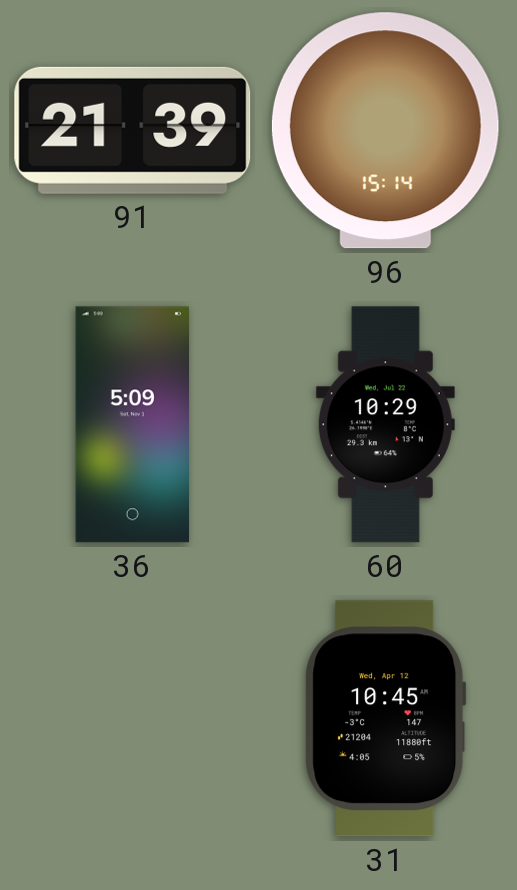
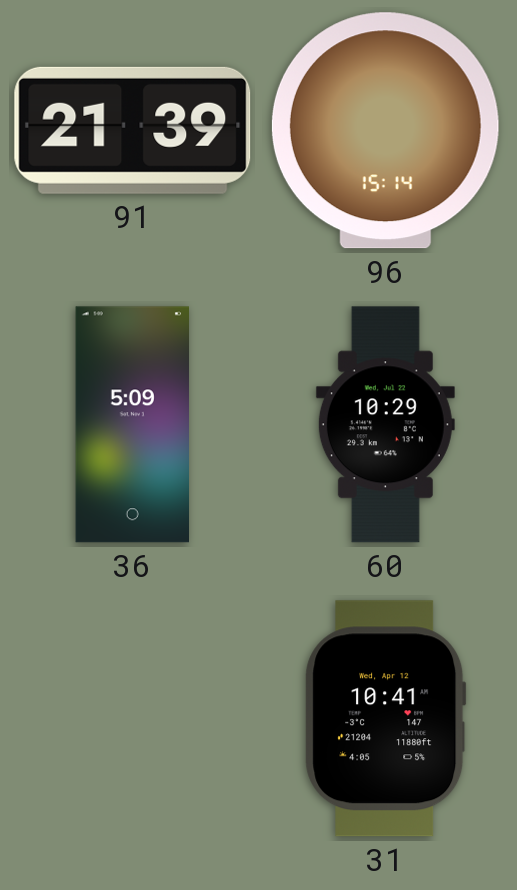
31: 10:45 -> 10:41
